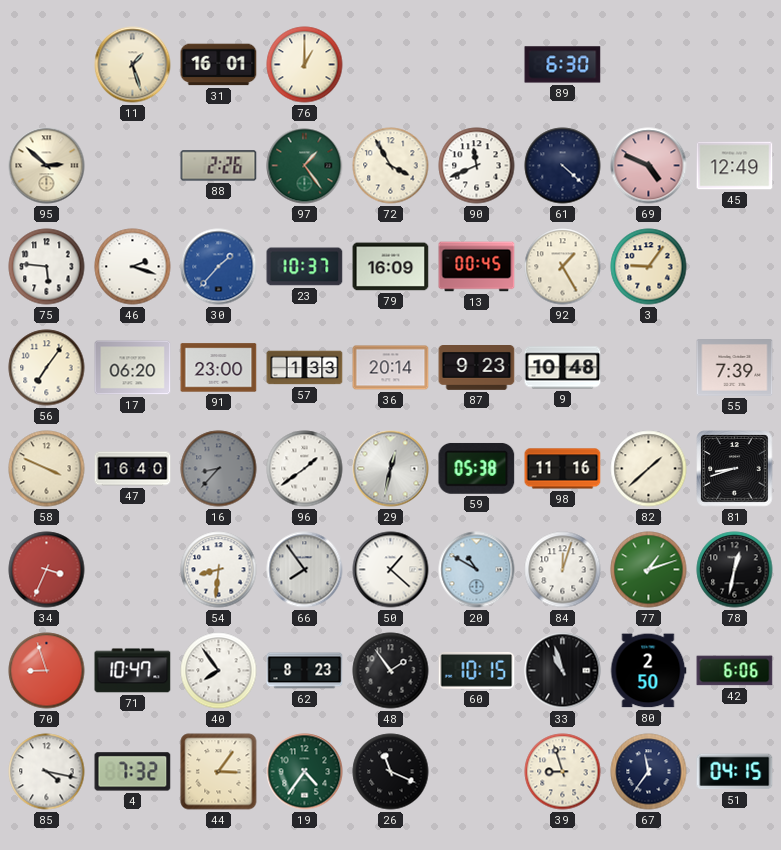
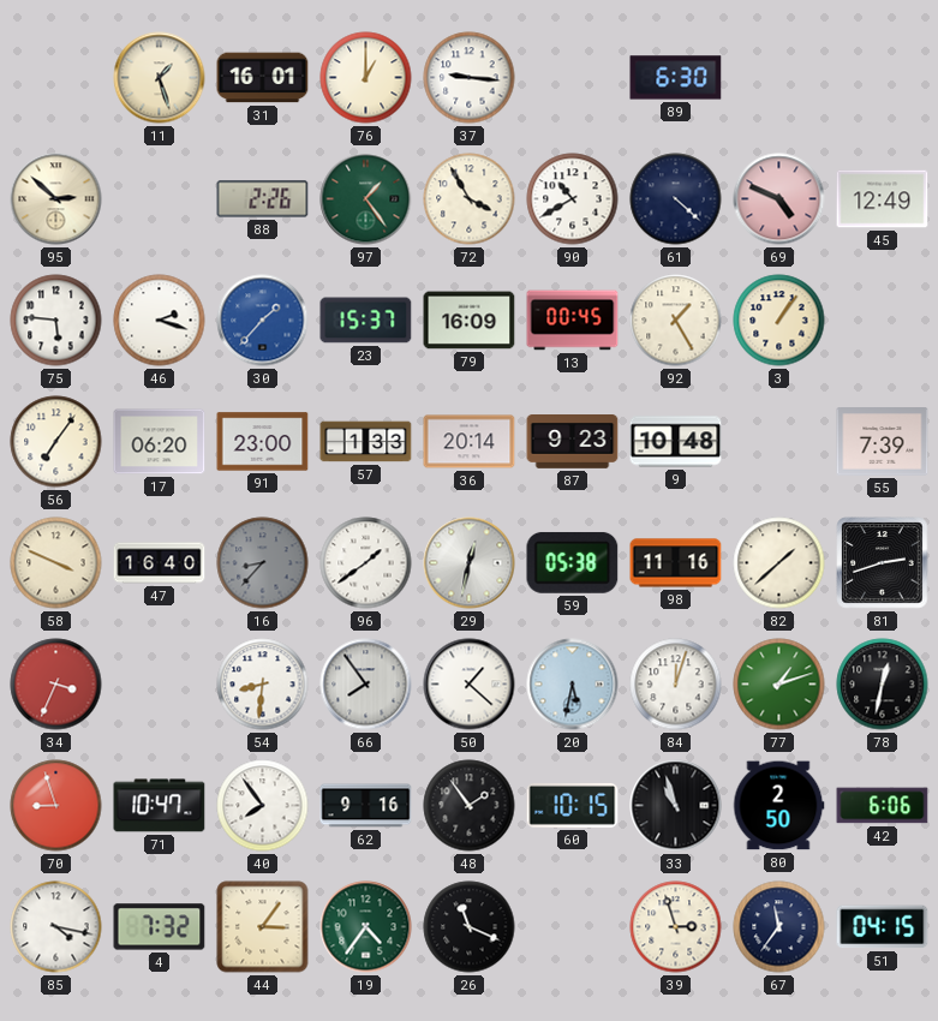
37: none -> 9:16
90: 11:41 -> 10:40
23: 10:37 -> 15:37
3: 9:06 -> 1:06
81: 8:42 -> 2:42
20: 10:50 -> 5:32
62: 8:23 -> 9:16
39: 8:57 -> 2:57
